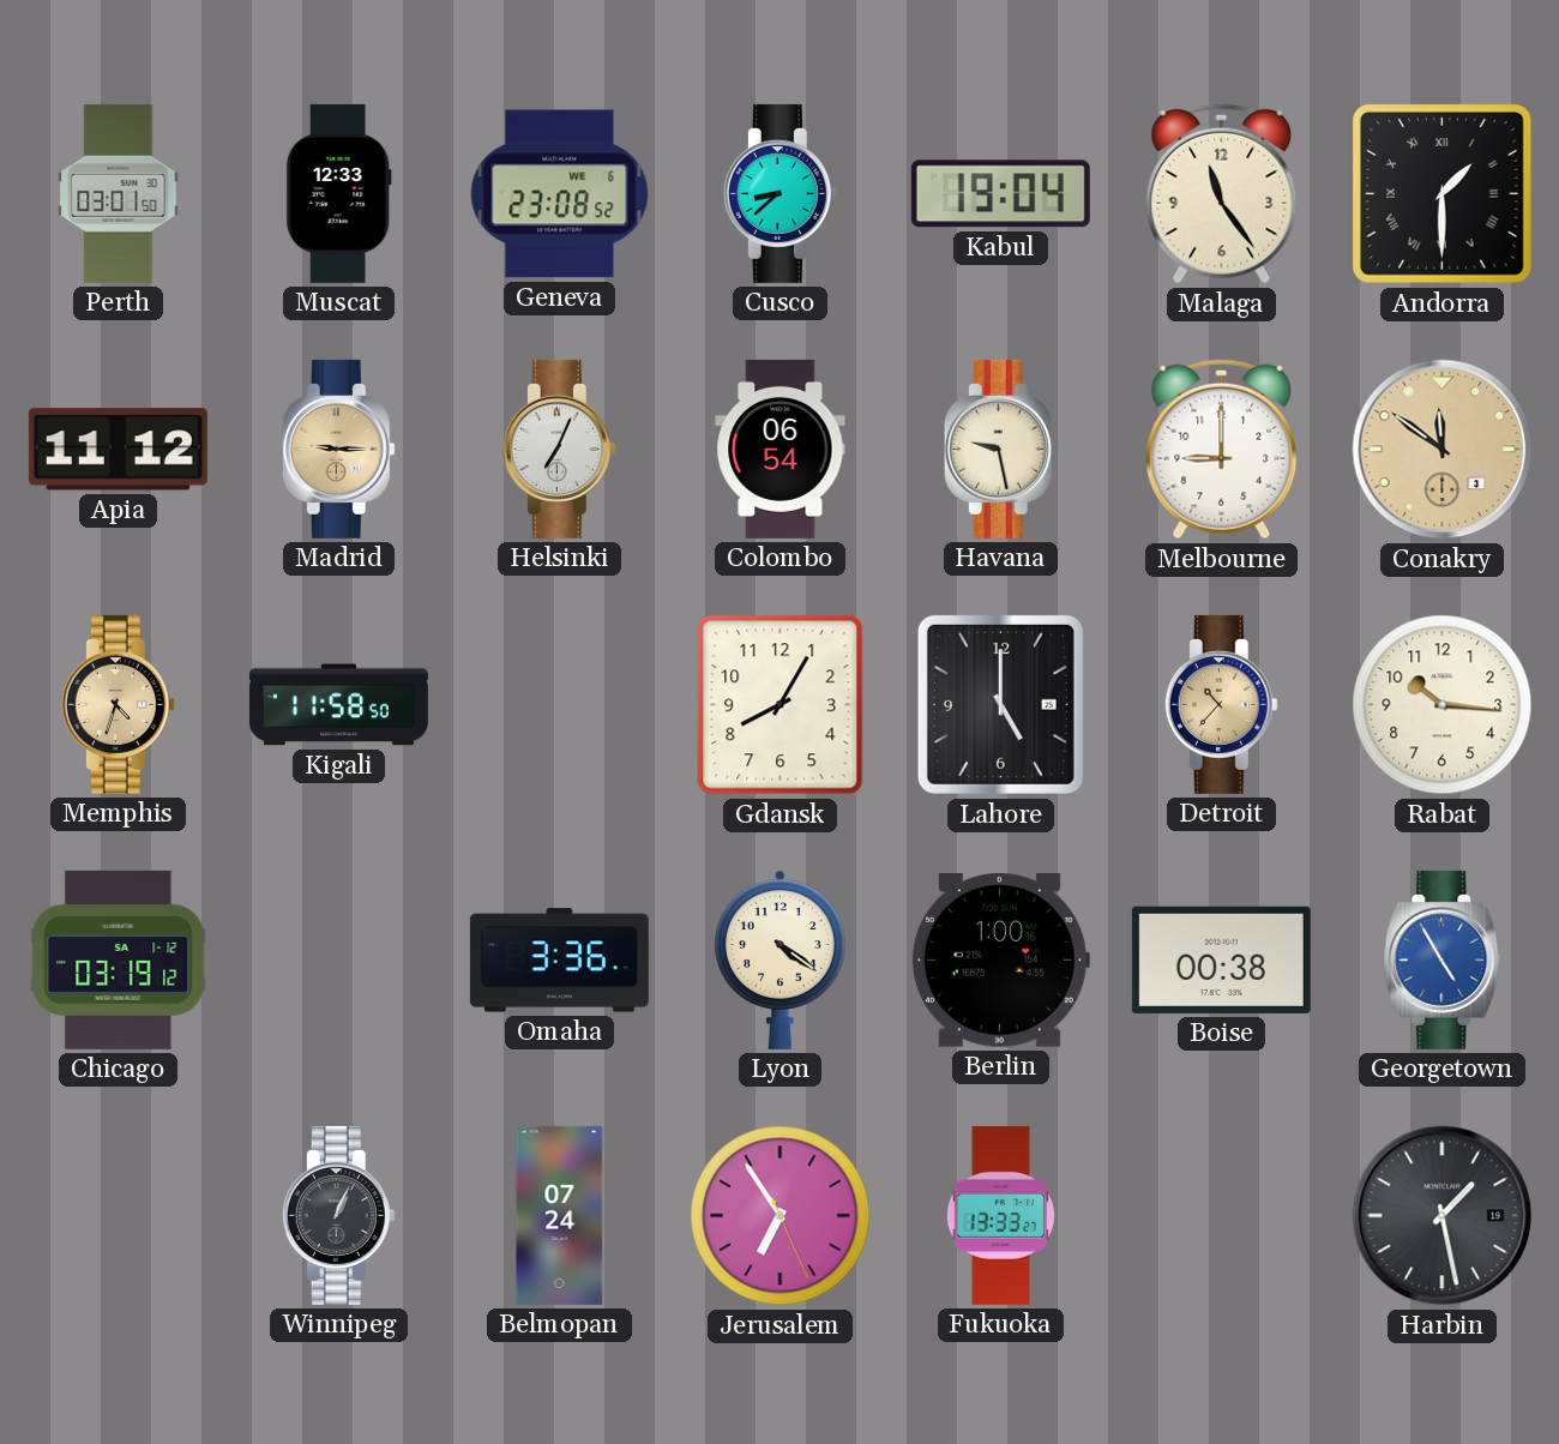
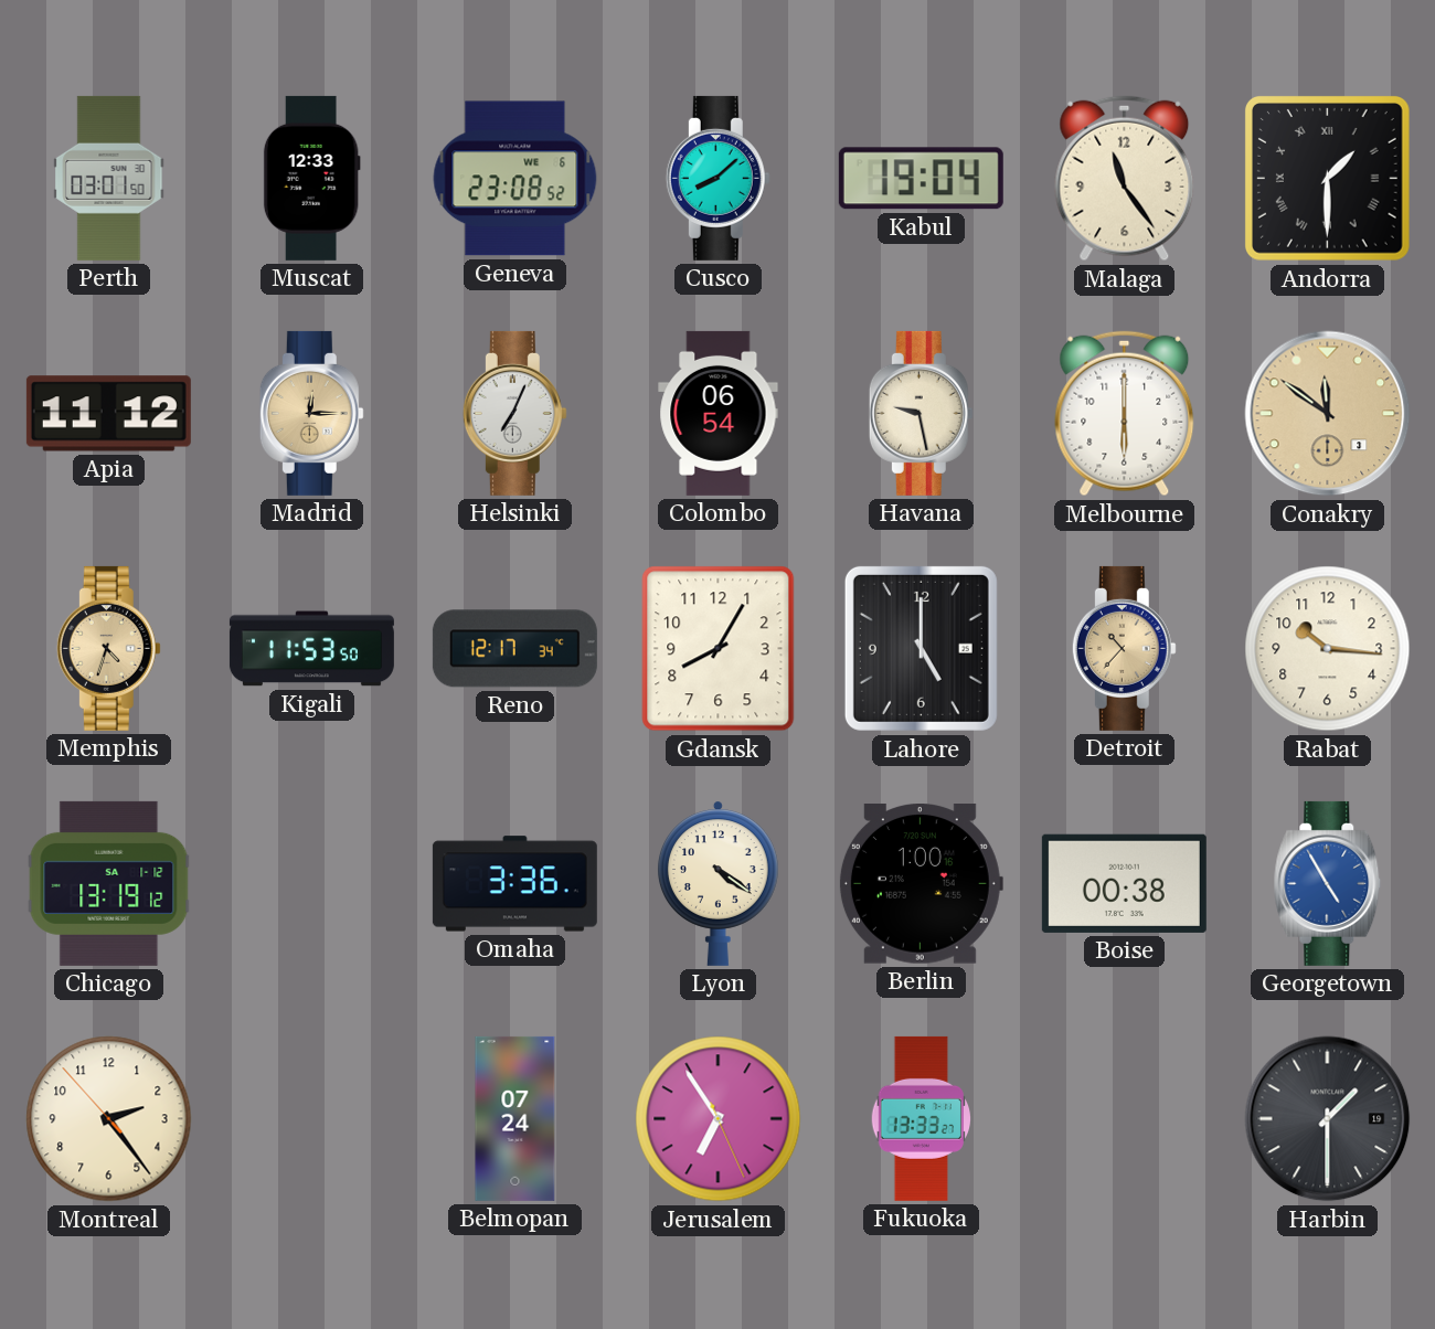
Cusco: 8:38 -> 8:08
Madrid: 9:15 -> 12:15
Melbourne: 9:00 -> 6:00
Kigali: 11:58 -> 11:53
Reno: none -> 12:17
Chicago: 03:19 -> 13:19
Montreal: none -> 2:23
Winnipeg: 1:04 -> none
Harbin: 1:28 -> 1:30
